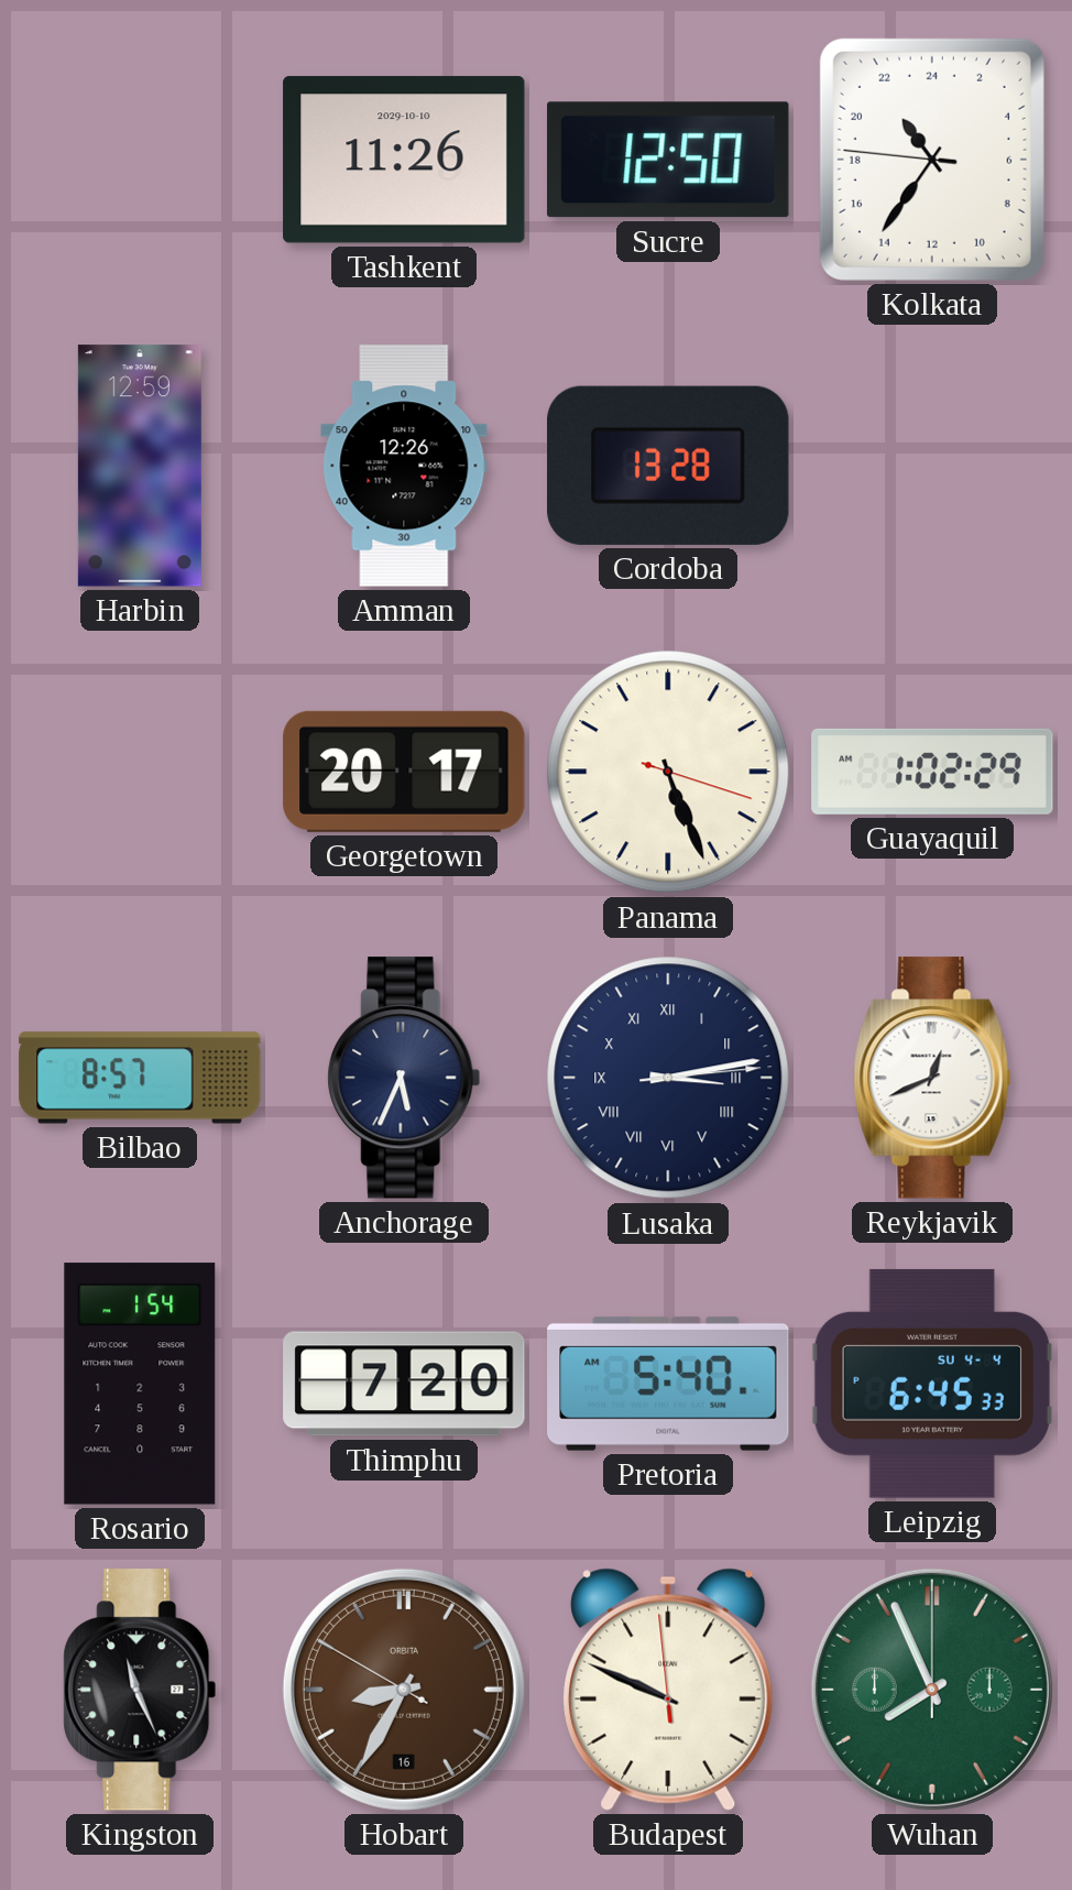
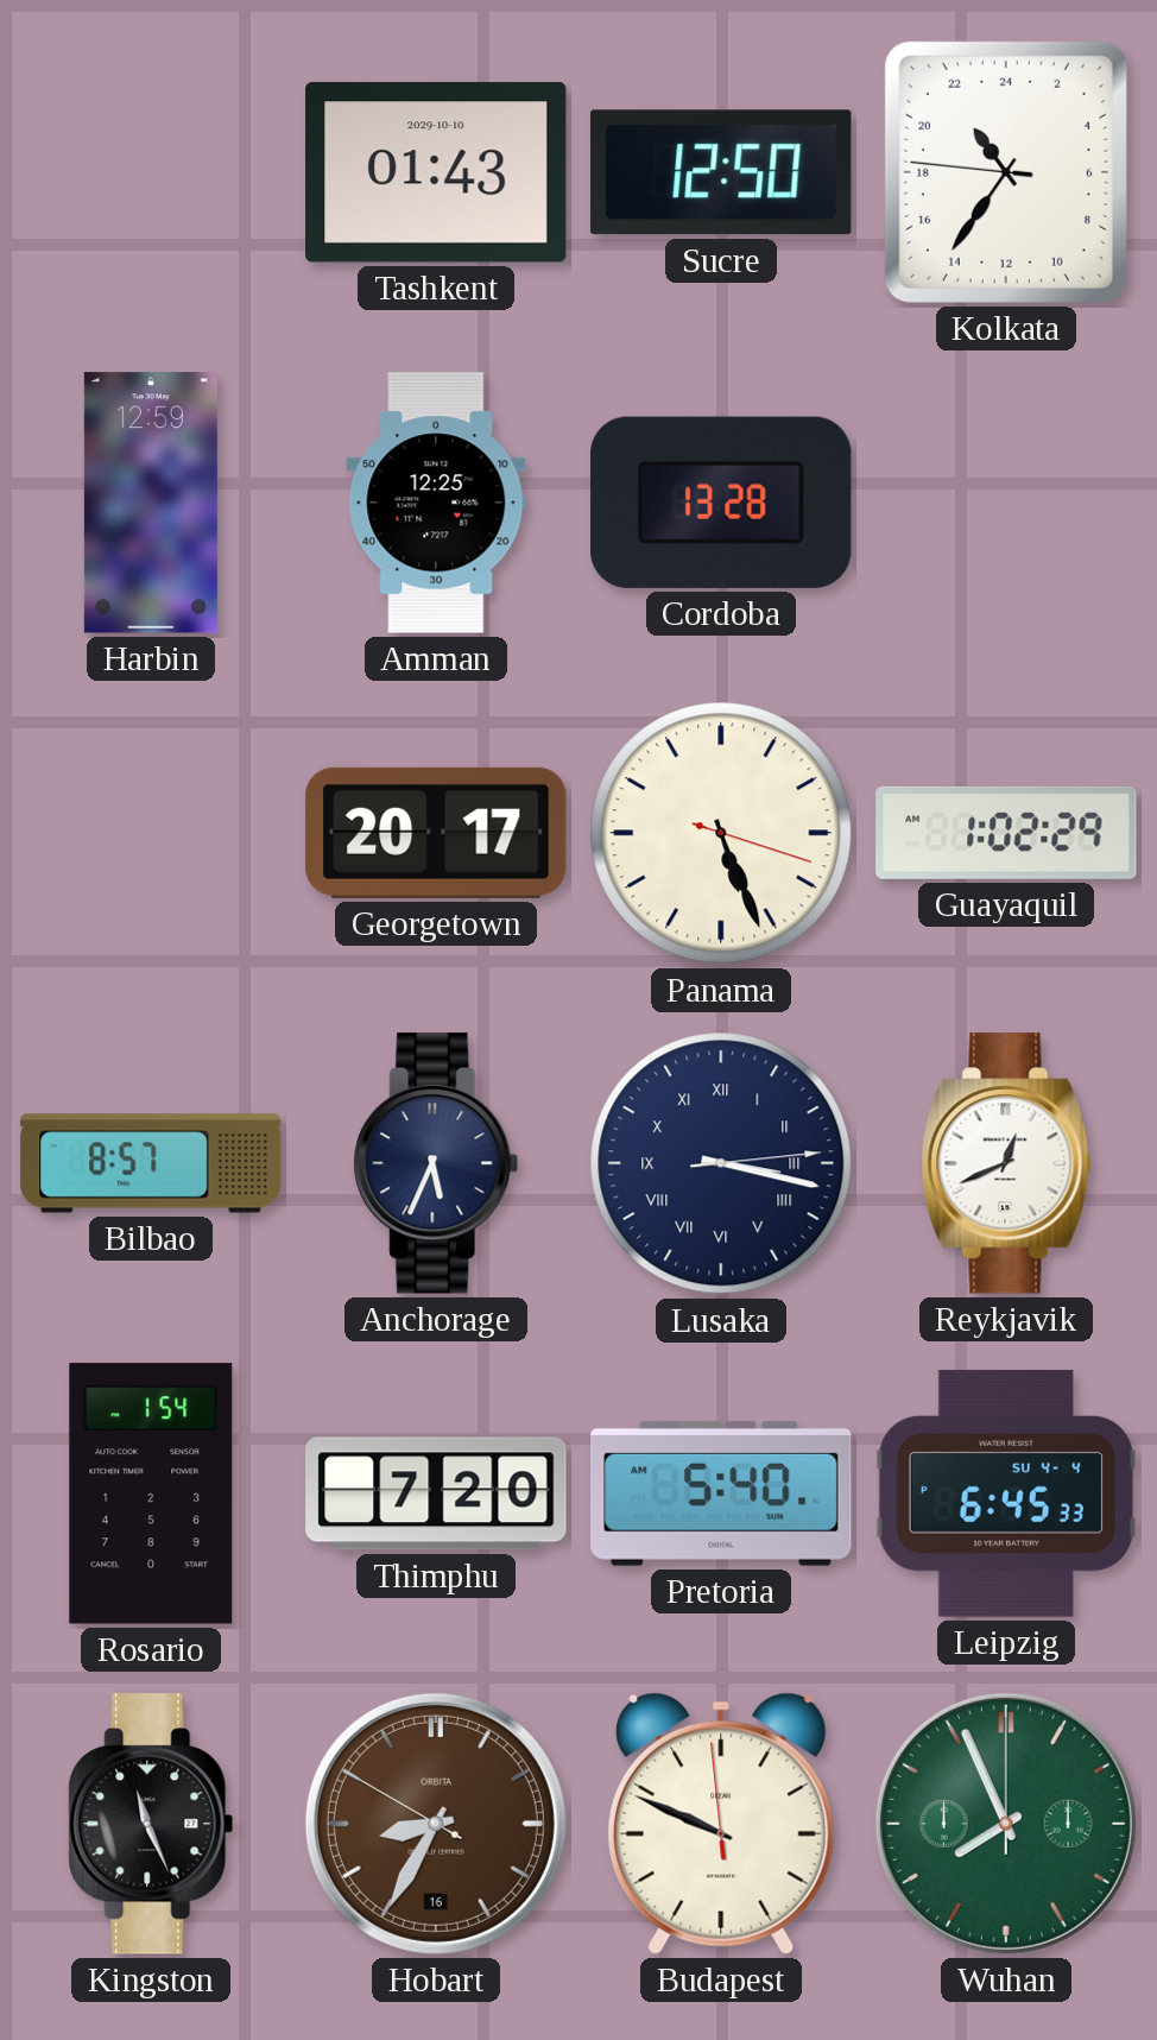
Tashkent: 11:26 -> 01:43
Amman: 12:26 -> 12:25
Lusaka: 3:13 -> 3:17
